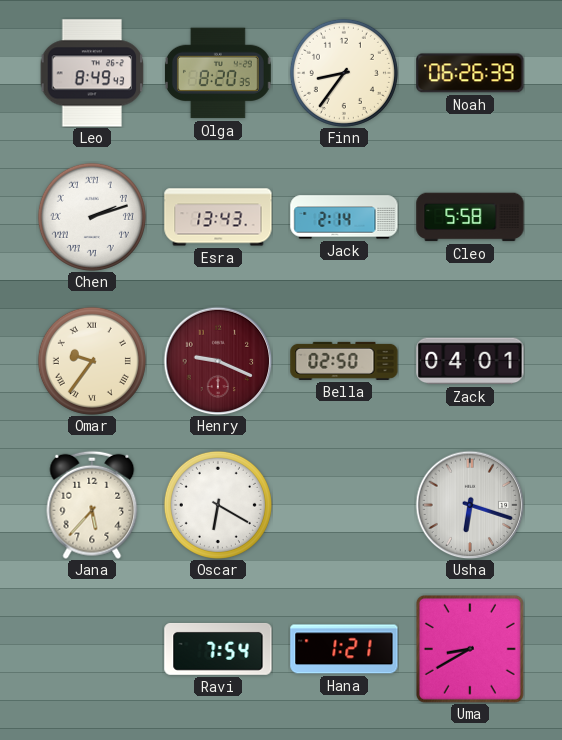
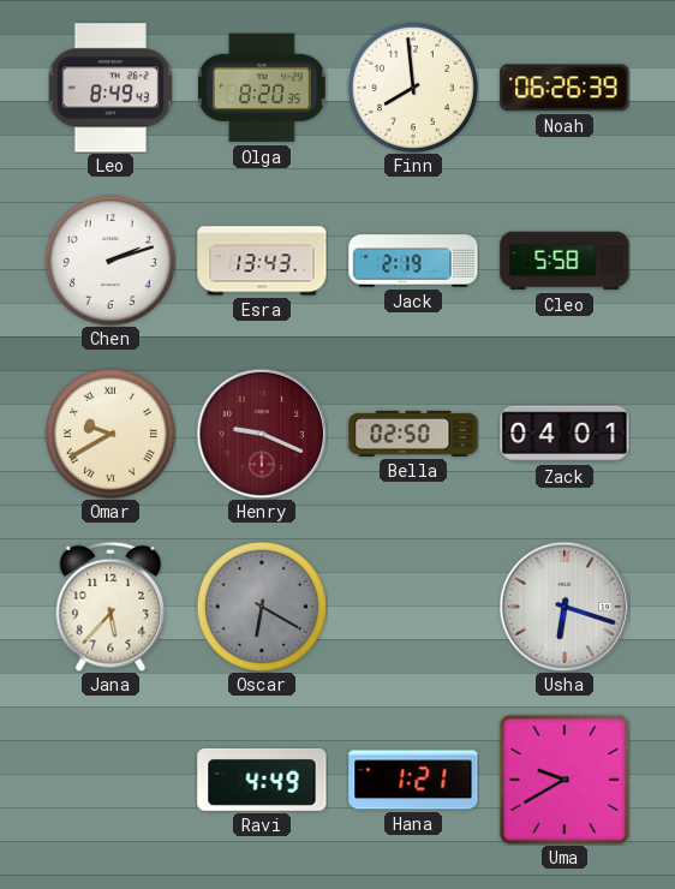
Finn: 8:36 -> 7:59
Chen numerals: Roman -> Arabic
Jack: 2:14 -> 2:19
Omar: 9:36 -> 9:40
Oscar dial: white -> grey
Ravi: 7:54 -> 4:49
Uma: 8:40 -> 9:40
